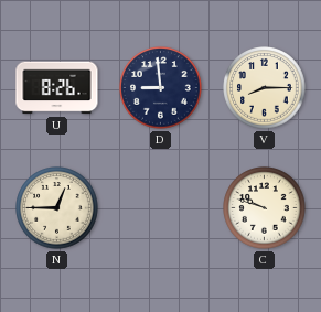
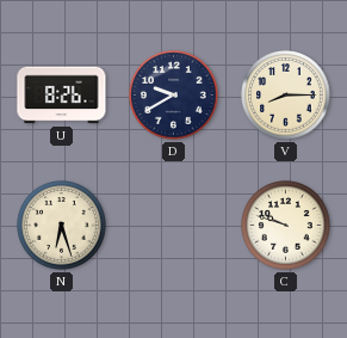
D: 8:59 -> 9:40
N: 12:45 -> 6:27
